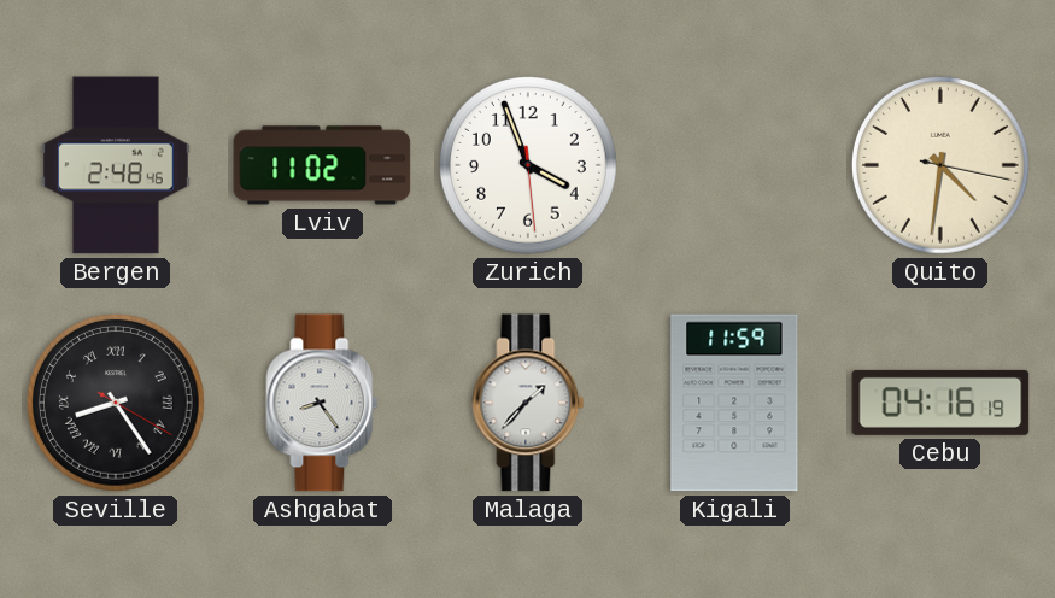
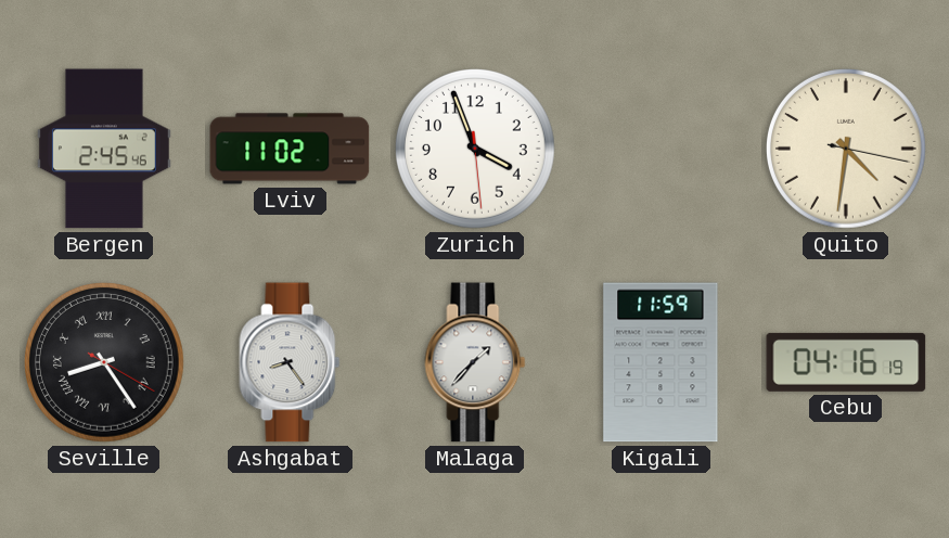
Bergen: 2:48 -> 2:45
